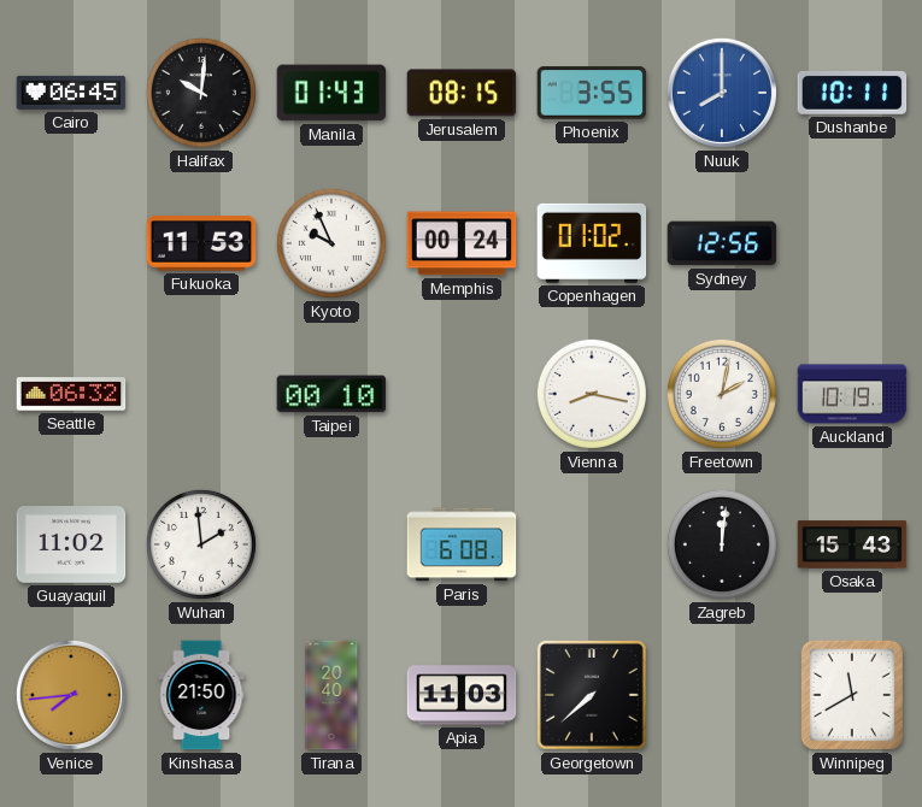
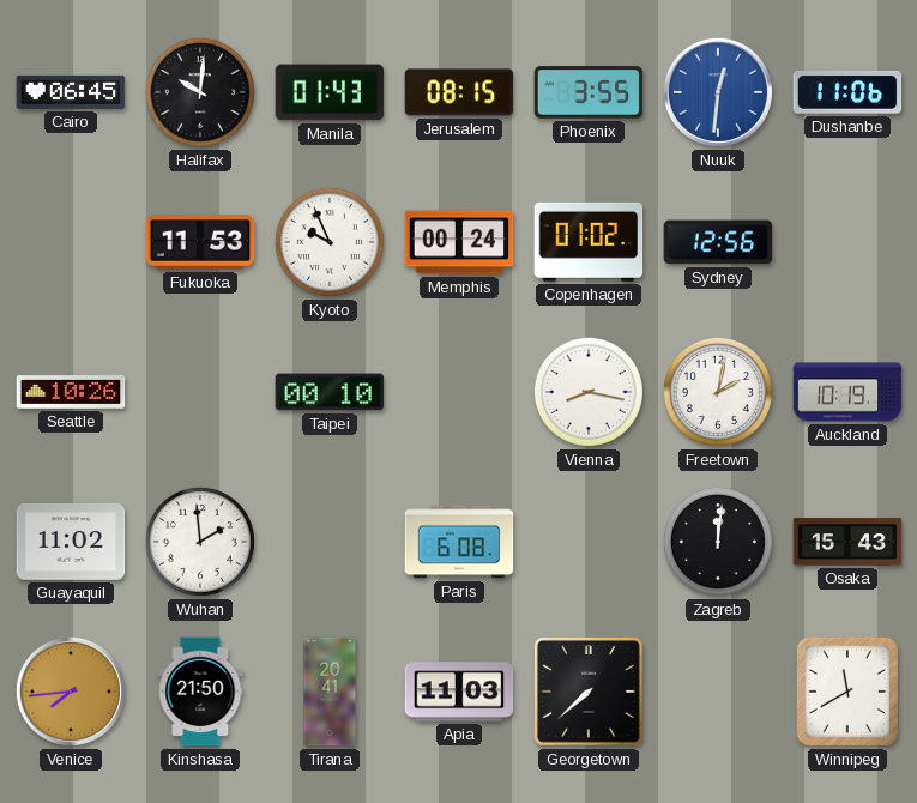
Nuuk: 8:00 -> 12:31
Dushanbe: 10:11 -> 11:06
Seattle: 06:32 -> 10:26
Tirana: 20:40 -> 20:41
